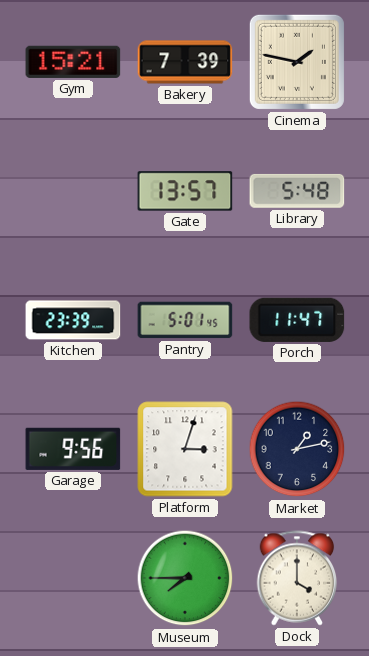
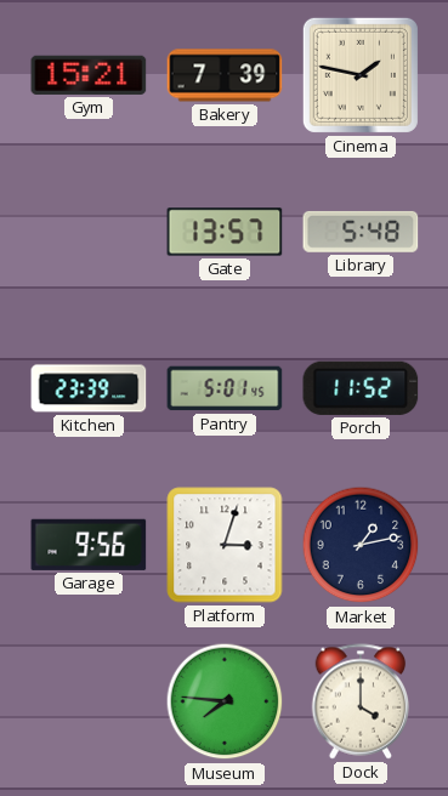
Porch: 11:47 -> 11:52
Museum: 7:45 -> 7:46
